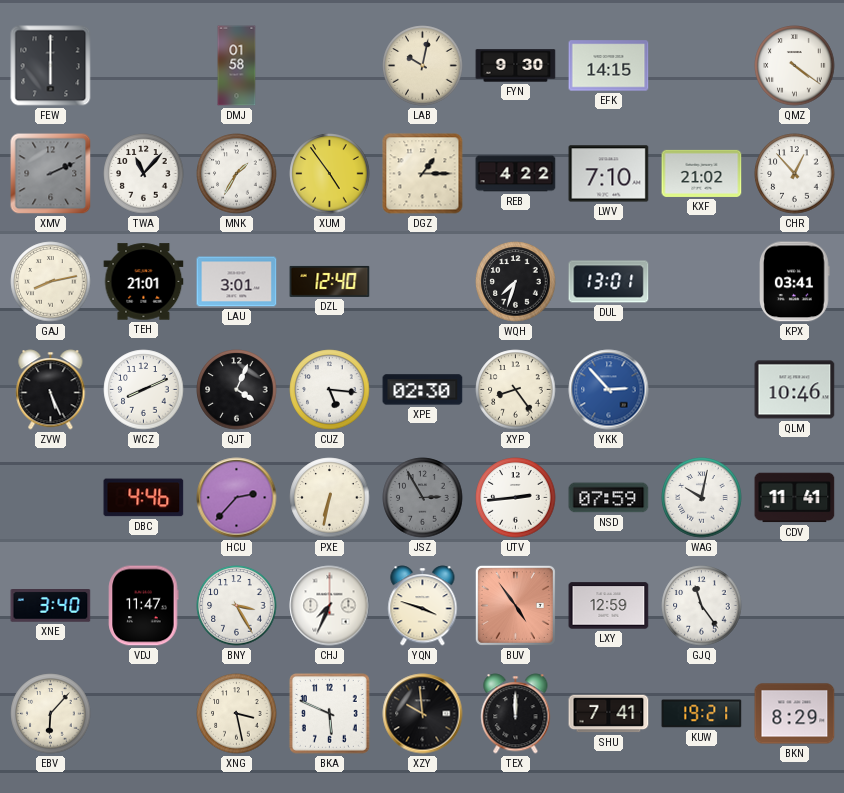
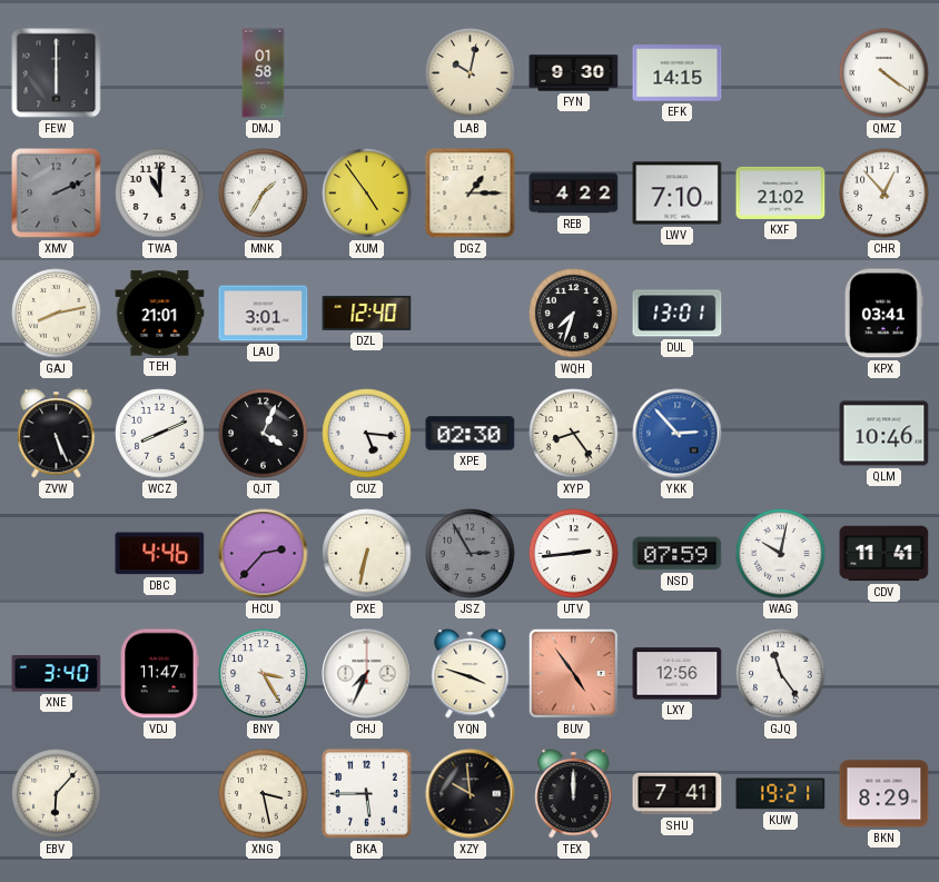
TWA: 11:07 -> 11:00
LXY: 12:59 -> 12:56
BKA: 5:49 -> 5:45
